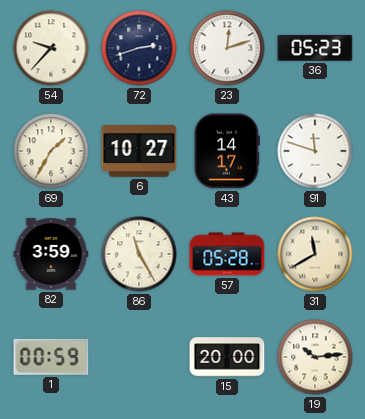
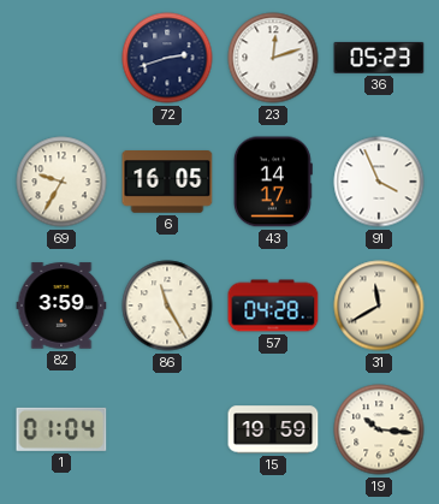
54: 9:37 -> none
69: 1:35 -> 9:35
6: 10:27 -> 16:05
91: 11:48 -> 3:56
57: 05:28 -> 04:28
1: 00:59 -> 01:04
15: 20:00 -> 19:59
19: 10:14 -> 10:16
